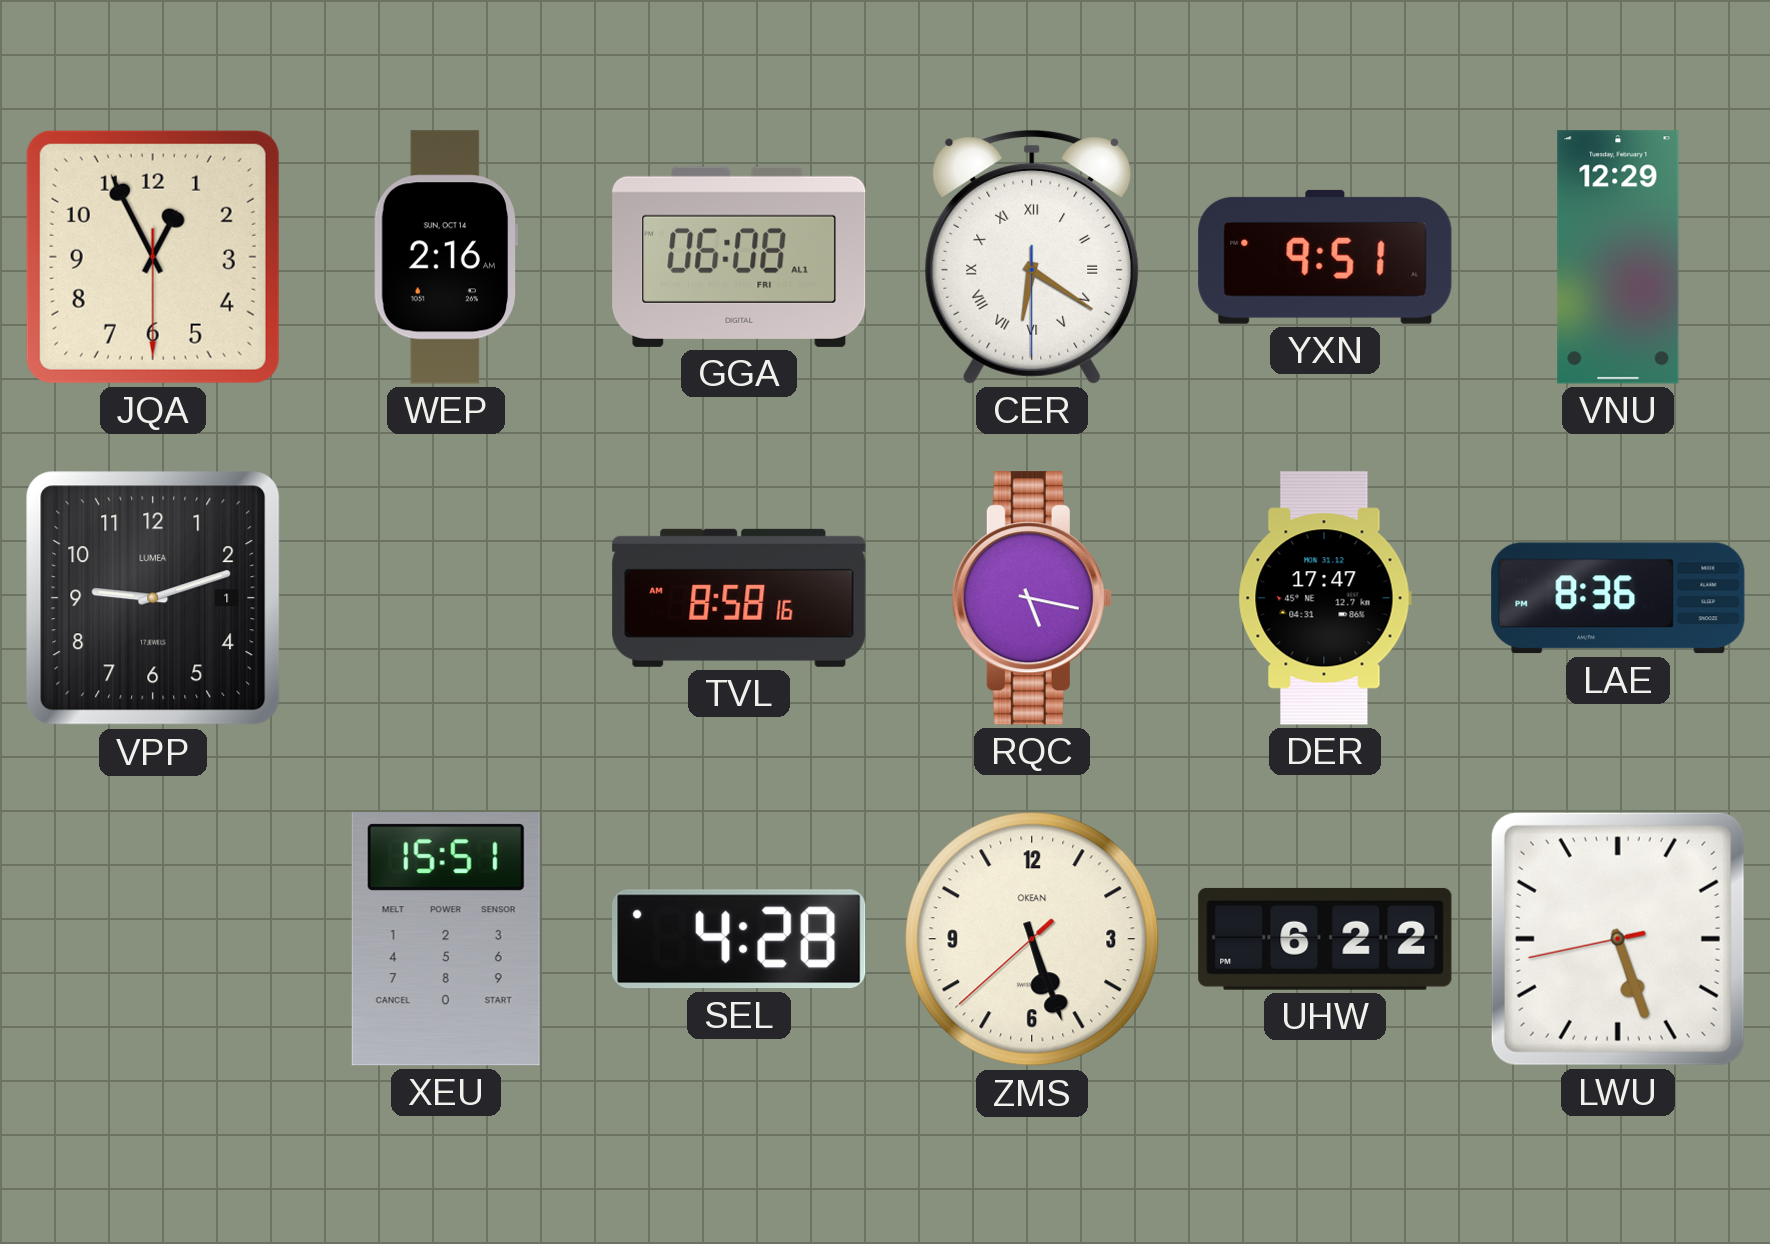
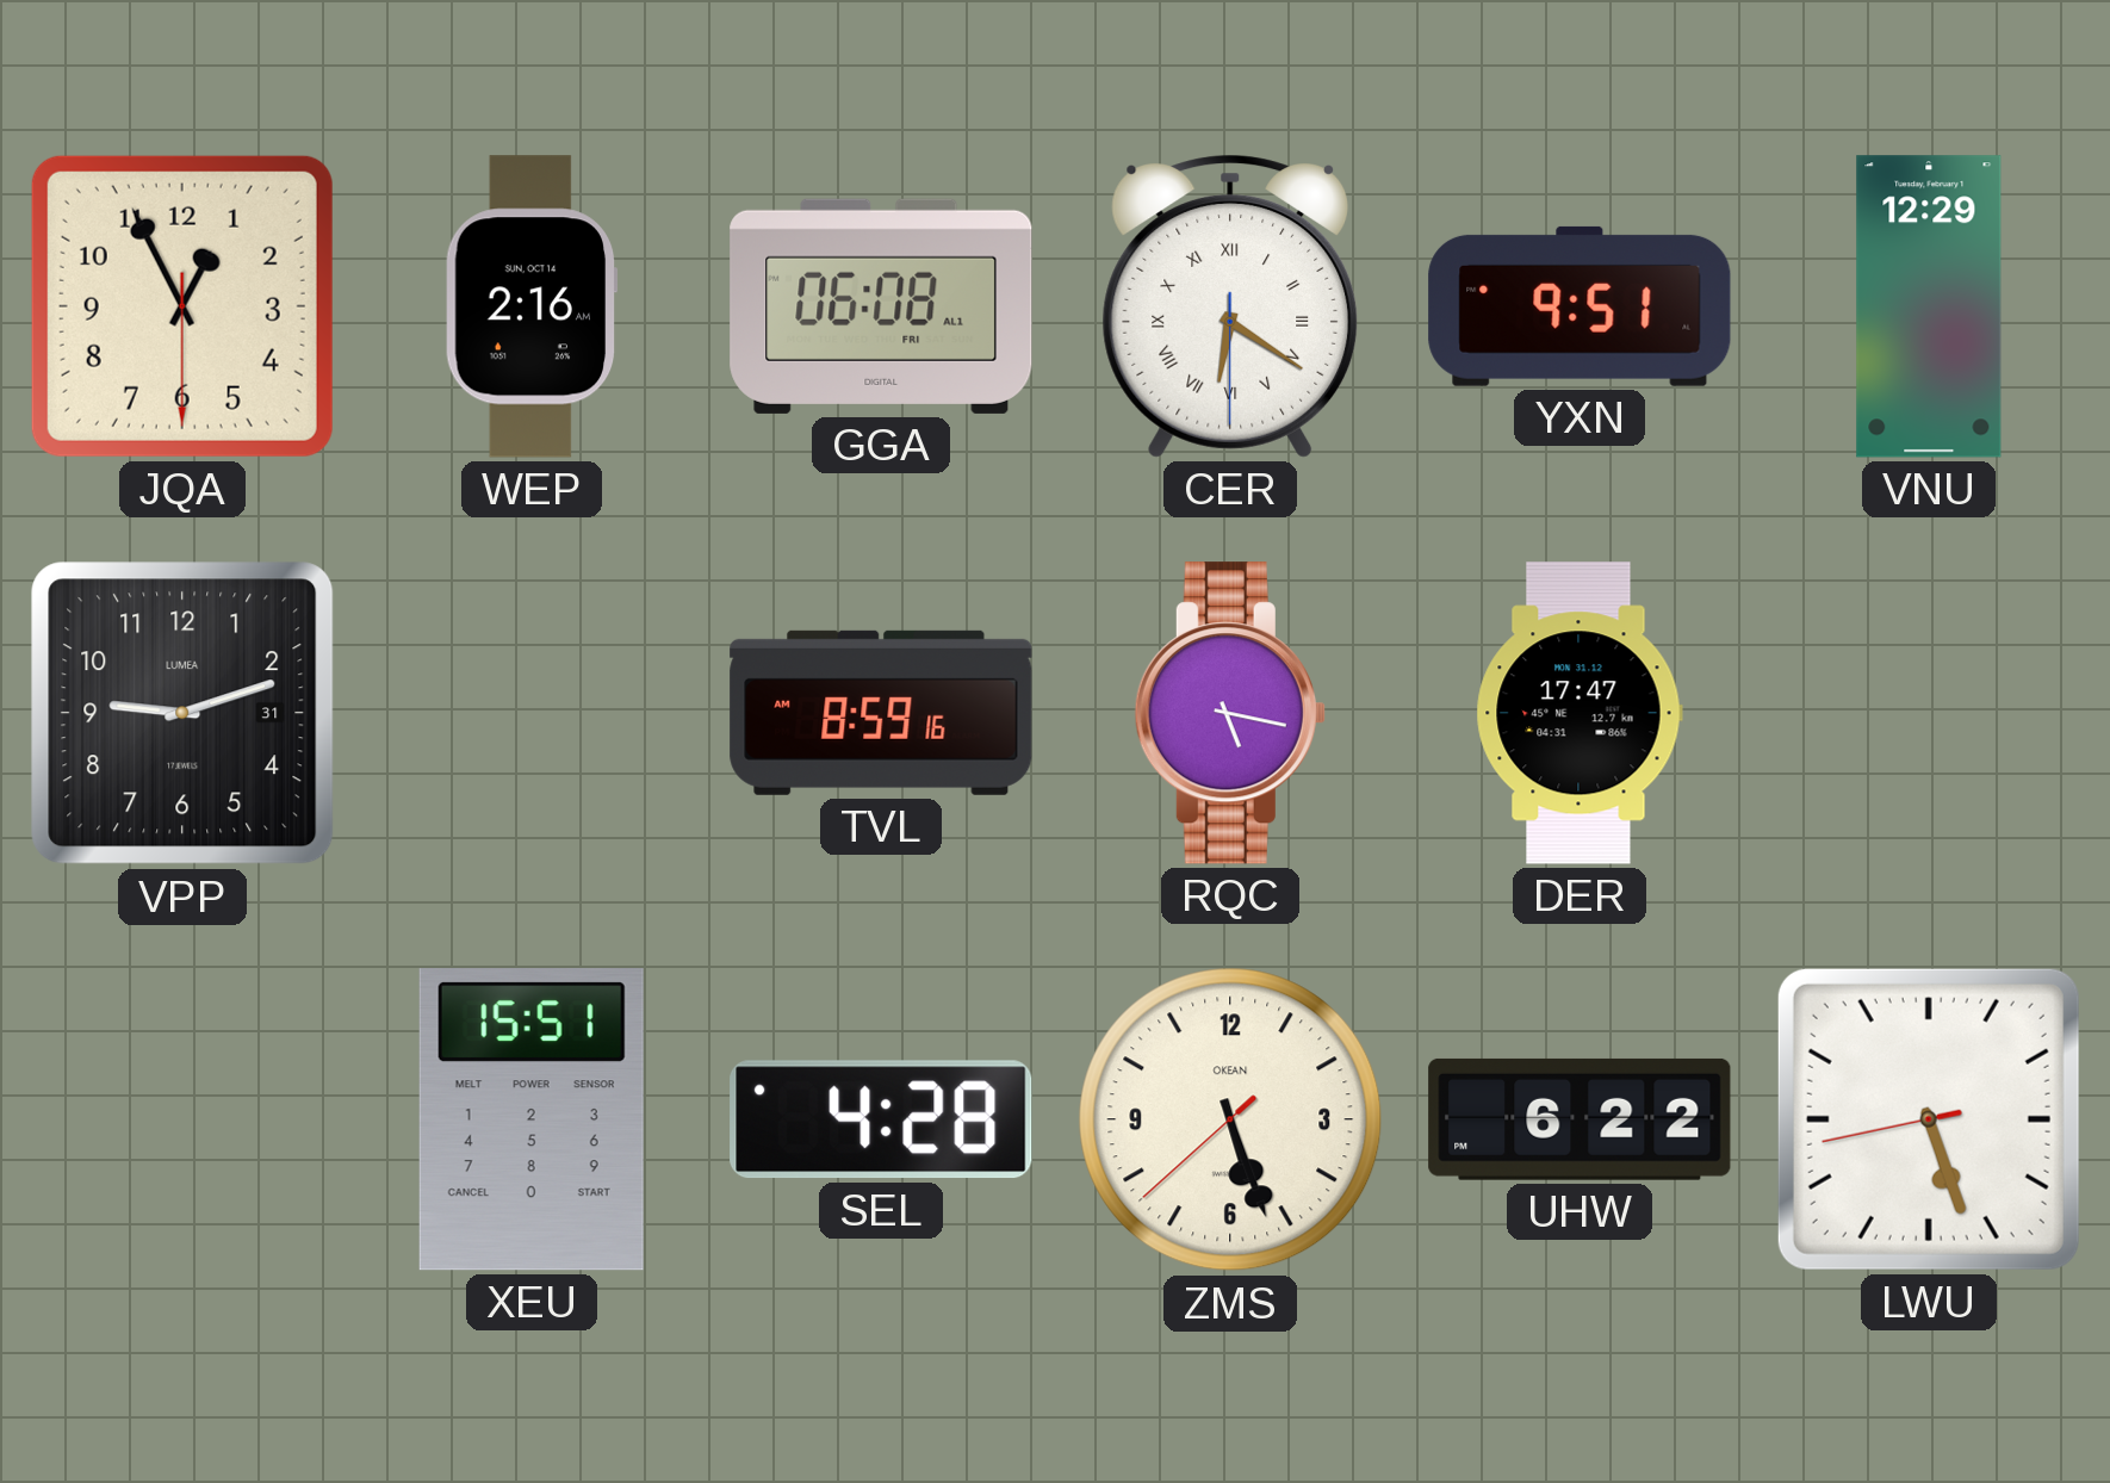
VPP date: 1 -> 31
TVL: 8:58 -> 8:59
LAE: 8:36 -> none
